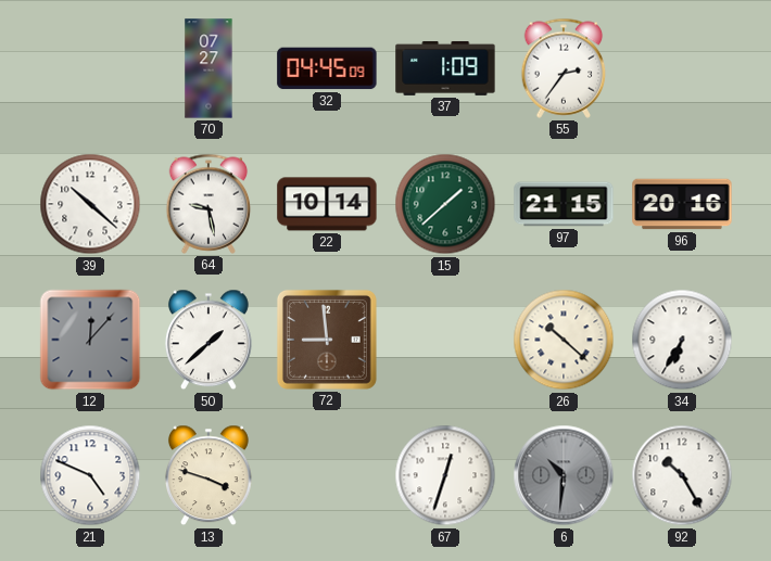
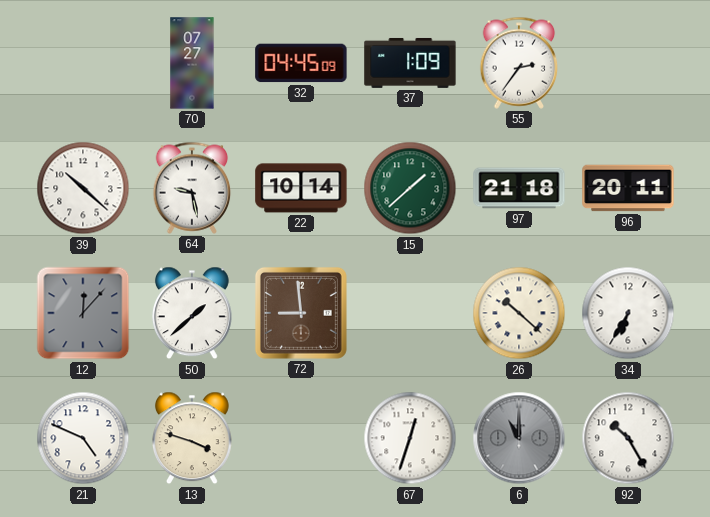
97: 21:15 -> 21:18
96: 20:16 -> 20:11
6: 10:31 -> 11:00
